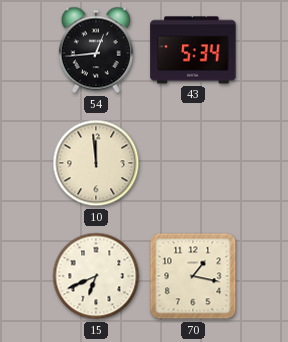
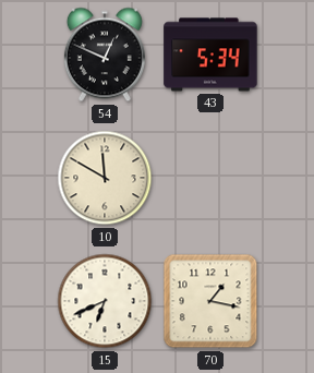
54: 12:44 -> 12:49
10: 11:59 -> 11:50
